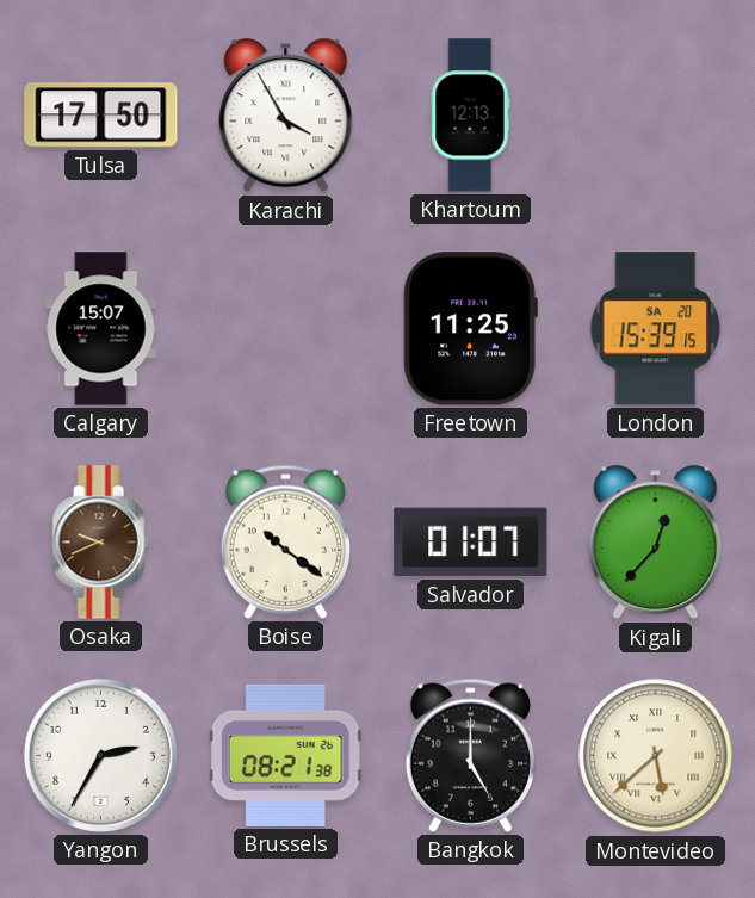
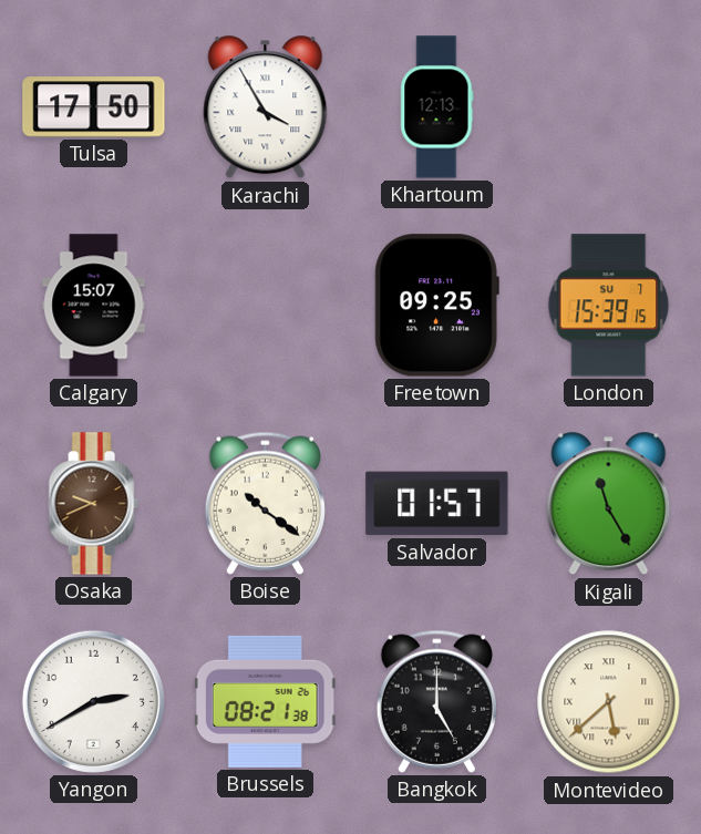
Freetown: 11:25 -> 09:25
London date: SA 20 -> SU 7
Salvador: 01:07 -> 01:57
Kigali: 12:37 -> 11:25
Yangon: 2:35 -> 2:40
